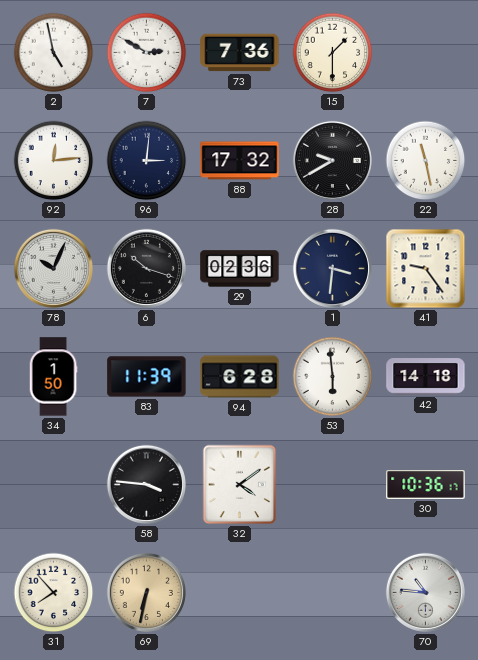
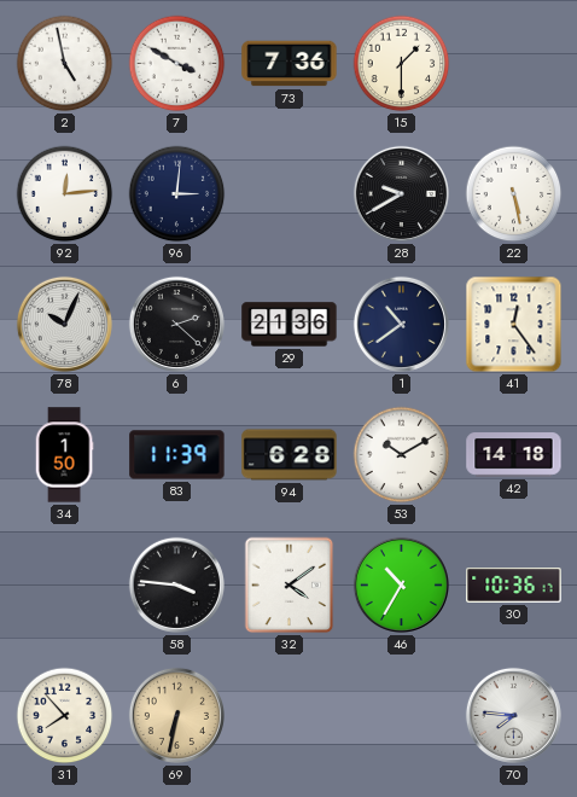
7: 2:50 -> 3:50
88: 17:32 -> none
22: 11:28 -> 5:28
6: 10:18 -> 2:22
29: 02:36 -> 21:36
1: 3:31 -> 10:39
41: 9:24 -> 12:24
53: 5:59 -> 10:10
46: none -> 10:35
70: 10:46 -> 7:46
